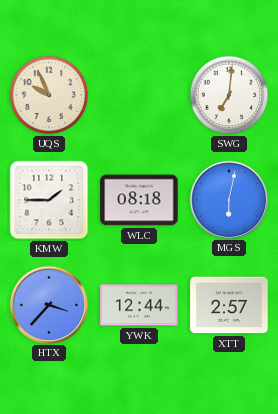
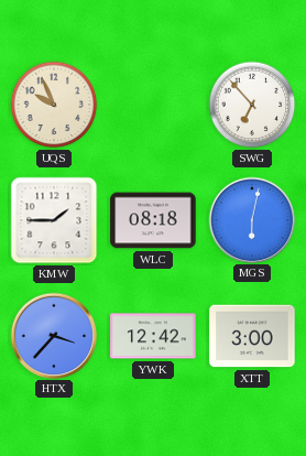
SWG: 7:01 -> 6:53
YWK: 12:44 -> 12:42
XTT: 2:57 -> 3:00
